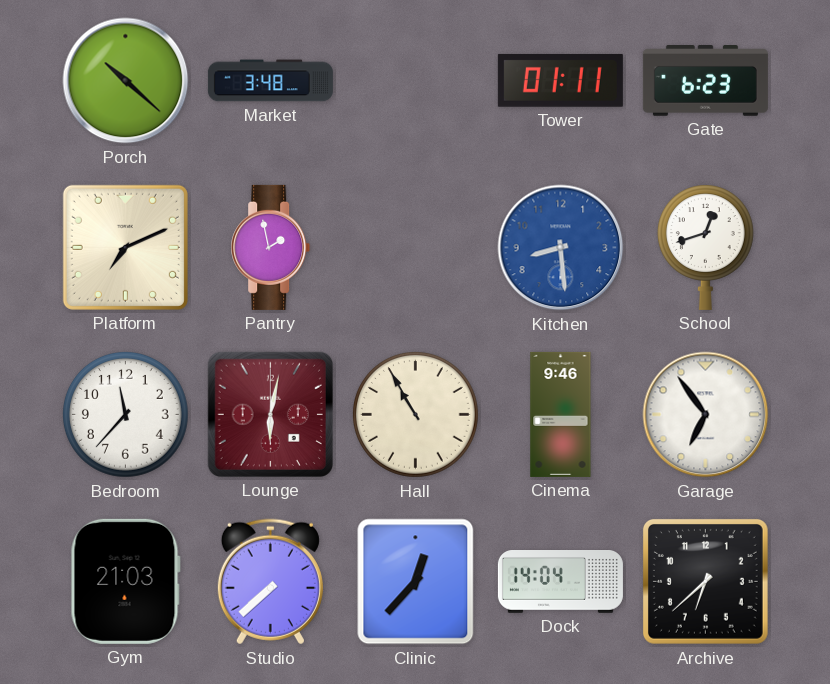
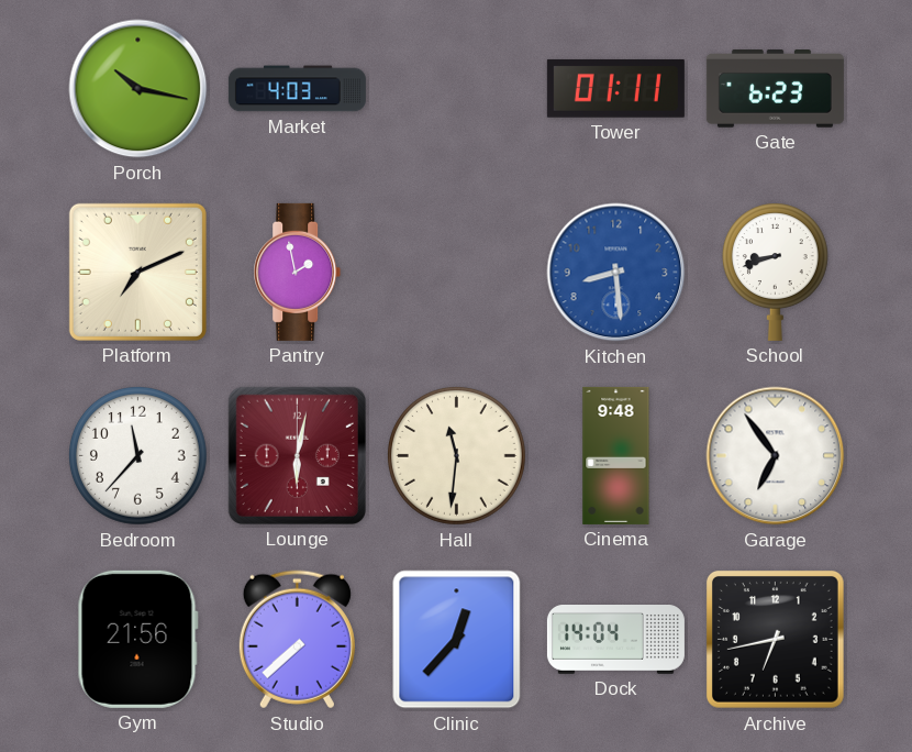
Porch: 10:22 -> 10:17
Market: 3:48 -> 4:03
School: 12:42 -> 8:42
Hall: 10:55 -> 11:31
Cinema: 9:46 -> 9:48
Gym: 21:03 -> 21:56
Archive: 6:38 -> 6:43
